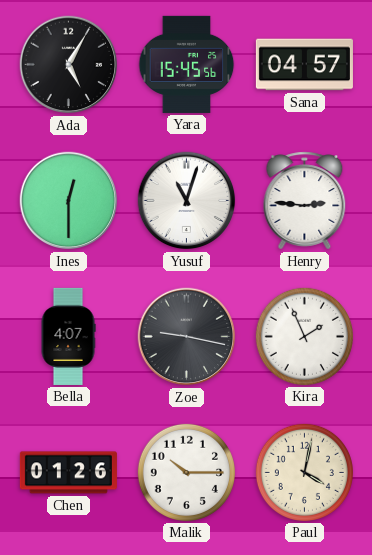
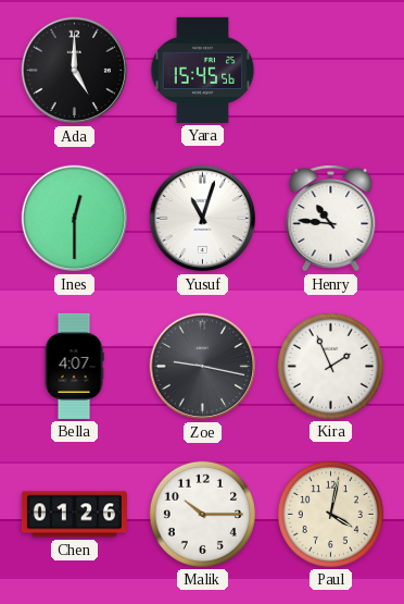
Ada: 5:05 -> 5:00
Sana: 04:57 -> none
Henry: 2:46 -> 10:46
